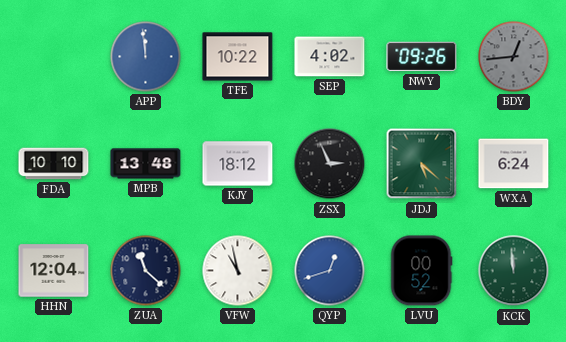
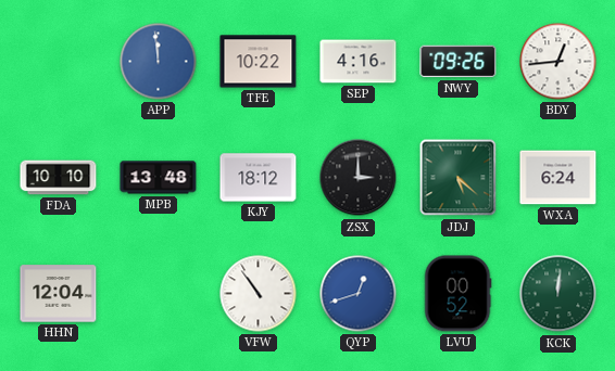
SEP: 4:02 -> 4:16
BDY dial: grey -> white
ZSX: 2:56 -> 3:00
ZUA: 11:22 -> none
VFW: 10:58 -> 10:54
KCK: 11:59 -> 12:01
